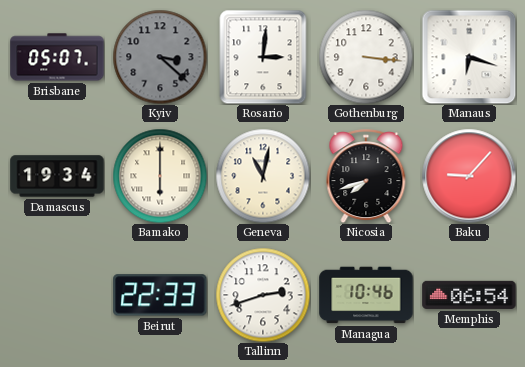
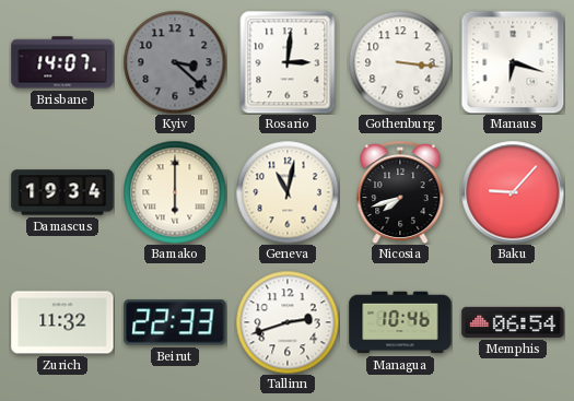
Brisbane: 05:07 -> 14:07
Zurich: none -> 11:32
